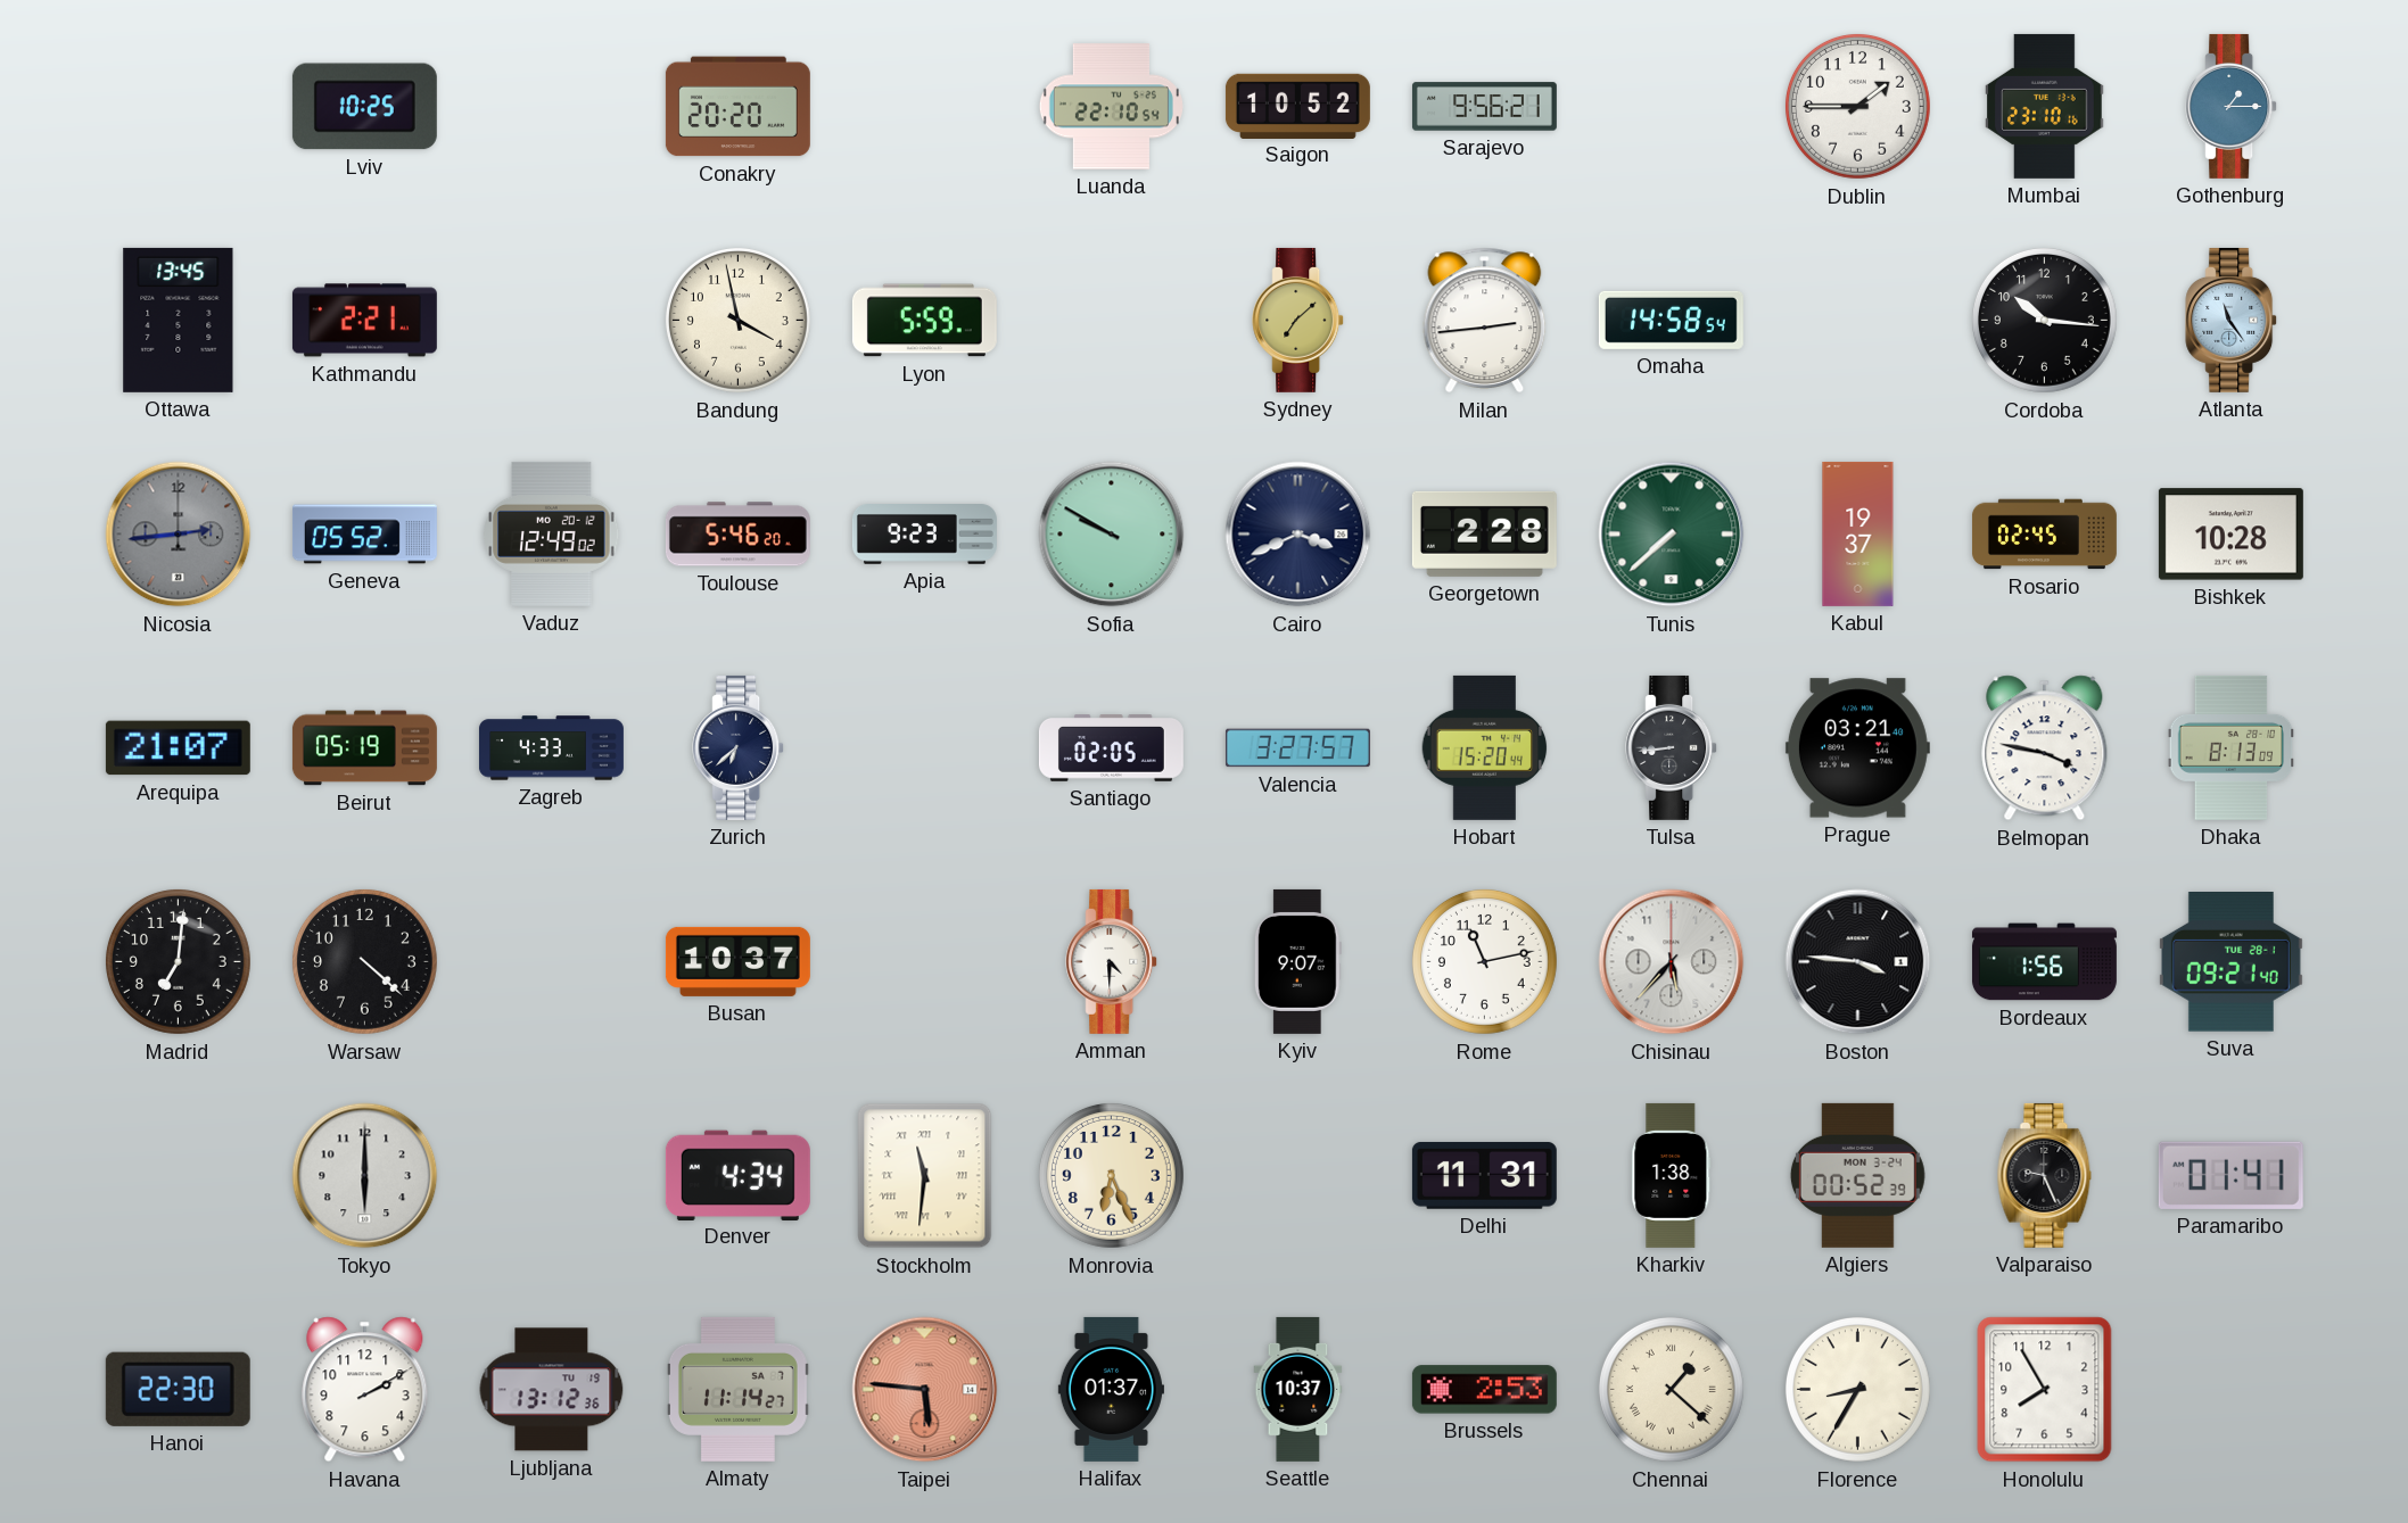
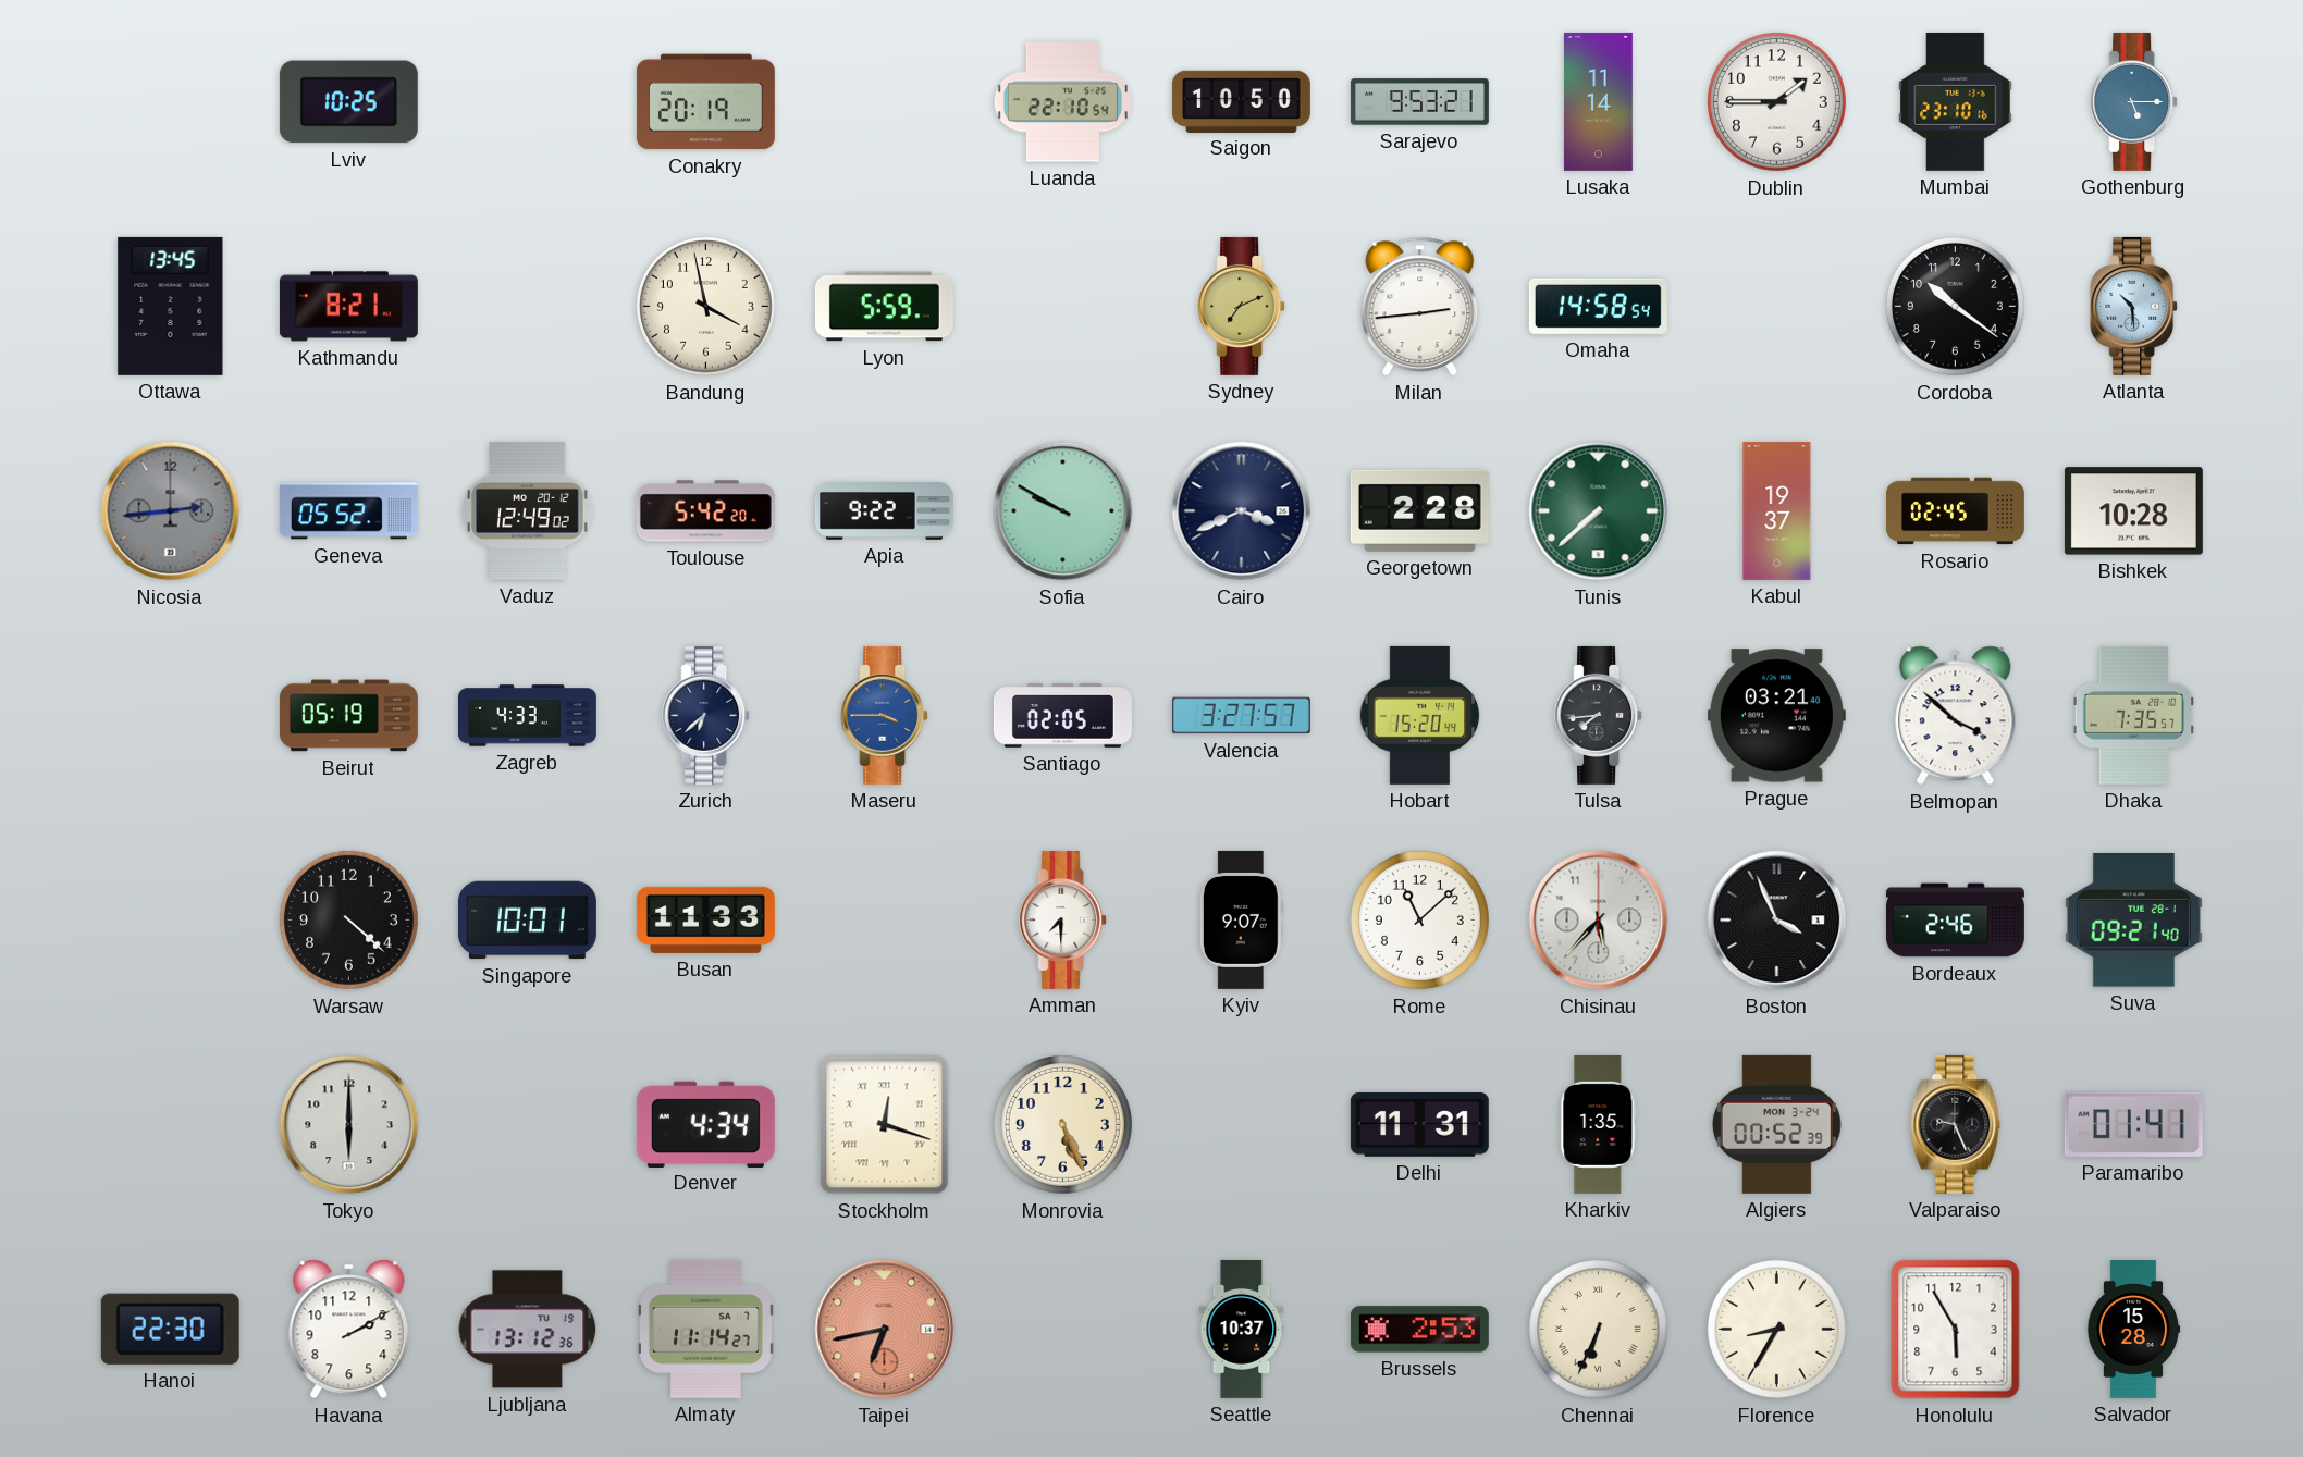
Conakry: 20:20 -> 20:19
Saigon: 10:52 -> 10:50
Sarajevo: 9:56 -> 9:53
Lusaka: none -> 11:14
Gothenburg: 1:15 -> 5:15
Kathmandu: 2:21 -> 8:21
Sydney: 7:08 -> 7:11
Cordoba: 10:16 -> 10:21
Atlanta: 11:24 -> 10:29
Toulouse: 5:46 -> 5:42
Apia: 9:23 -> 9:22
Arequipa: 21:07 -> none
Maseru: none -> 3:45
Tulsa: 8:44 -> 7:44
Belmopan: 3:47 -> 3:52
Dhaka: 8:13 -> 7:35
Madrid: 7:01 -> none
Singapore: none -> 10:01
Busan: 10:37 -> 11:33
Amman: 4:30 -> 7:30
Rome: 11:13 -> 11:08
Boston: 3:46 -> 3:56
Bordeaux: 1:56 -> 2:46
Stockholm: 11:31 -> 12:18
Monrovia: 6:26 -> 5:26
Kharkiv: 1:38 -> 1:35
Taipei: 5:46 -> 6:43
Halifax: 01:37 -> none
Chennai: 1:22 -> 6:34
Honolulu: 7:55 -> 5:55
Salvador: none -> 15:28
